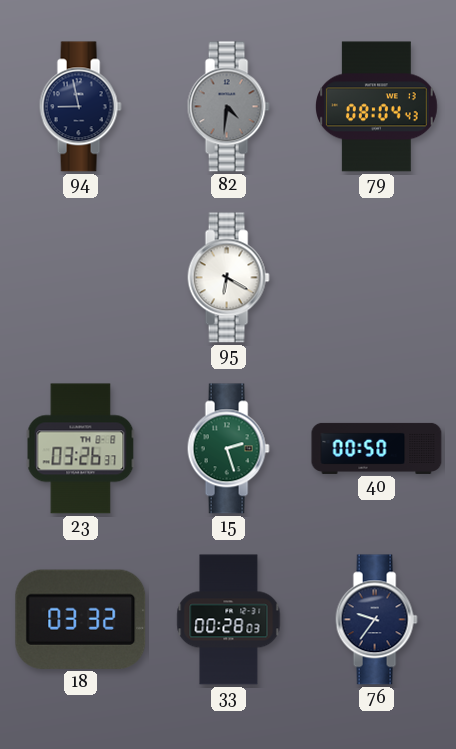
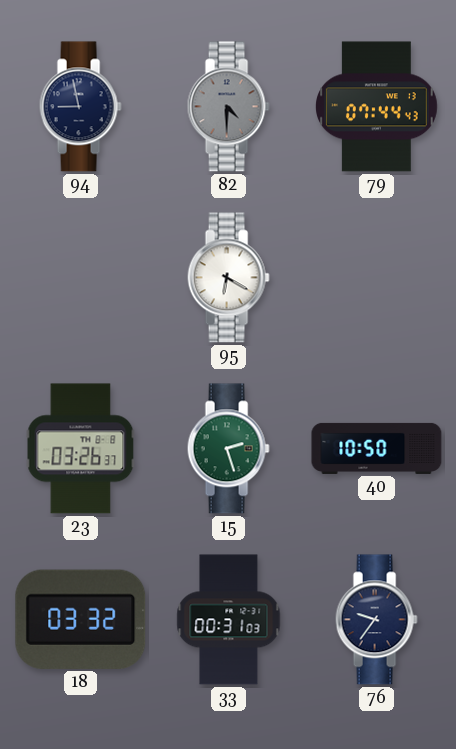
82: 4:31 -> 4:30
79: 08:04 -> 07:44
40: 00:50 -> 10:50
33: 00:28 -> 00:31
